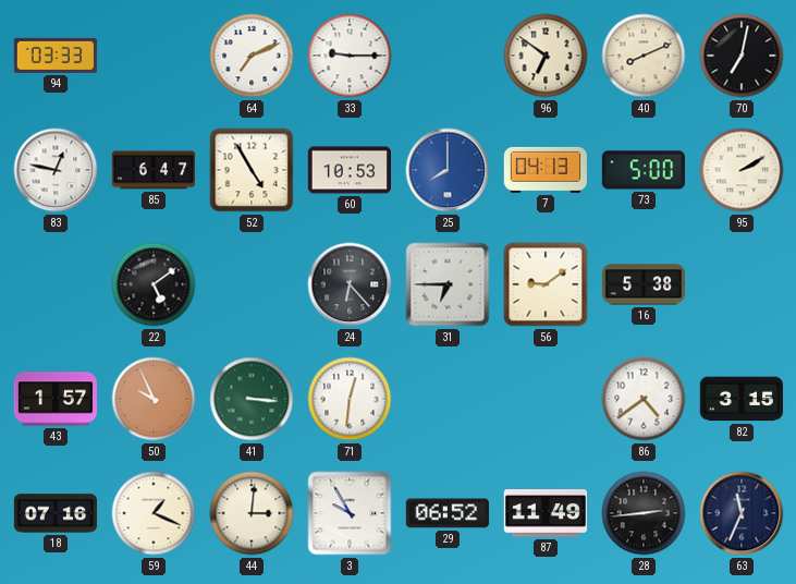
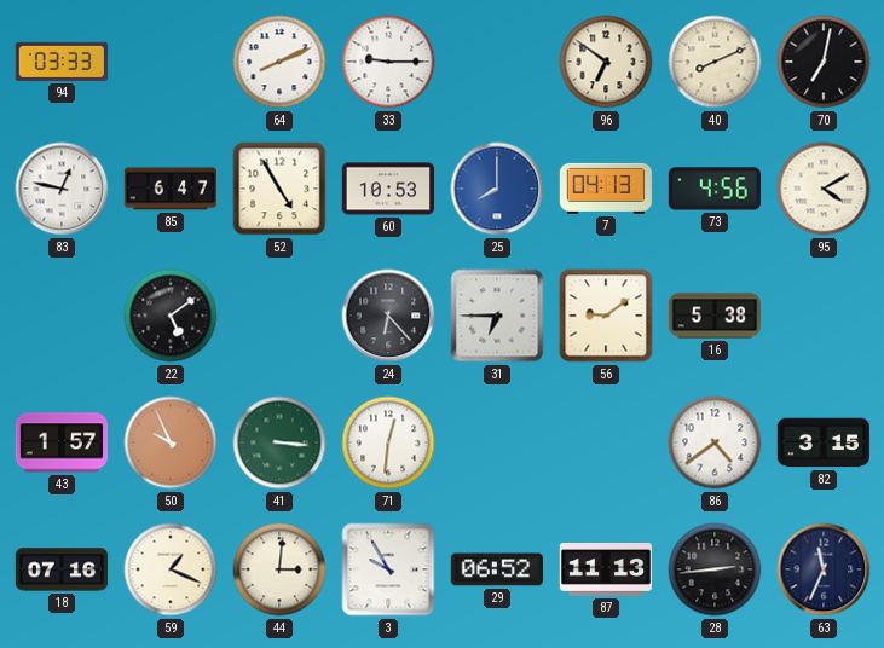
64: 7:11 -> 8:11
73: 5:00 -> 4:56
95: 2:10 -> 4:10
87: 11:49 -> 11:13
